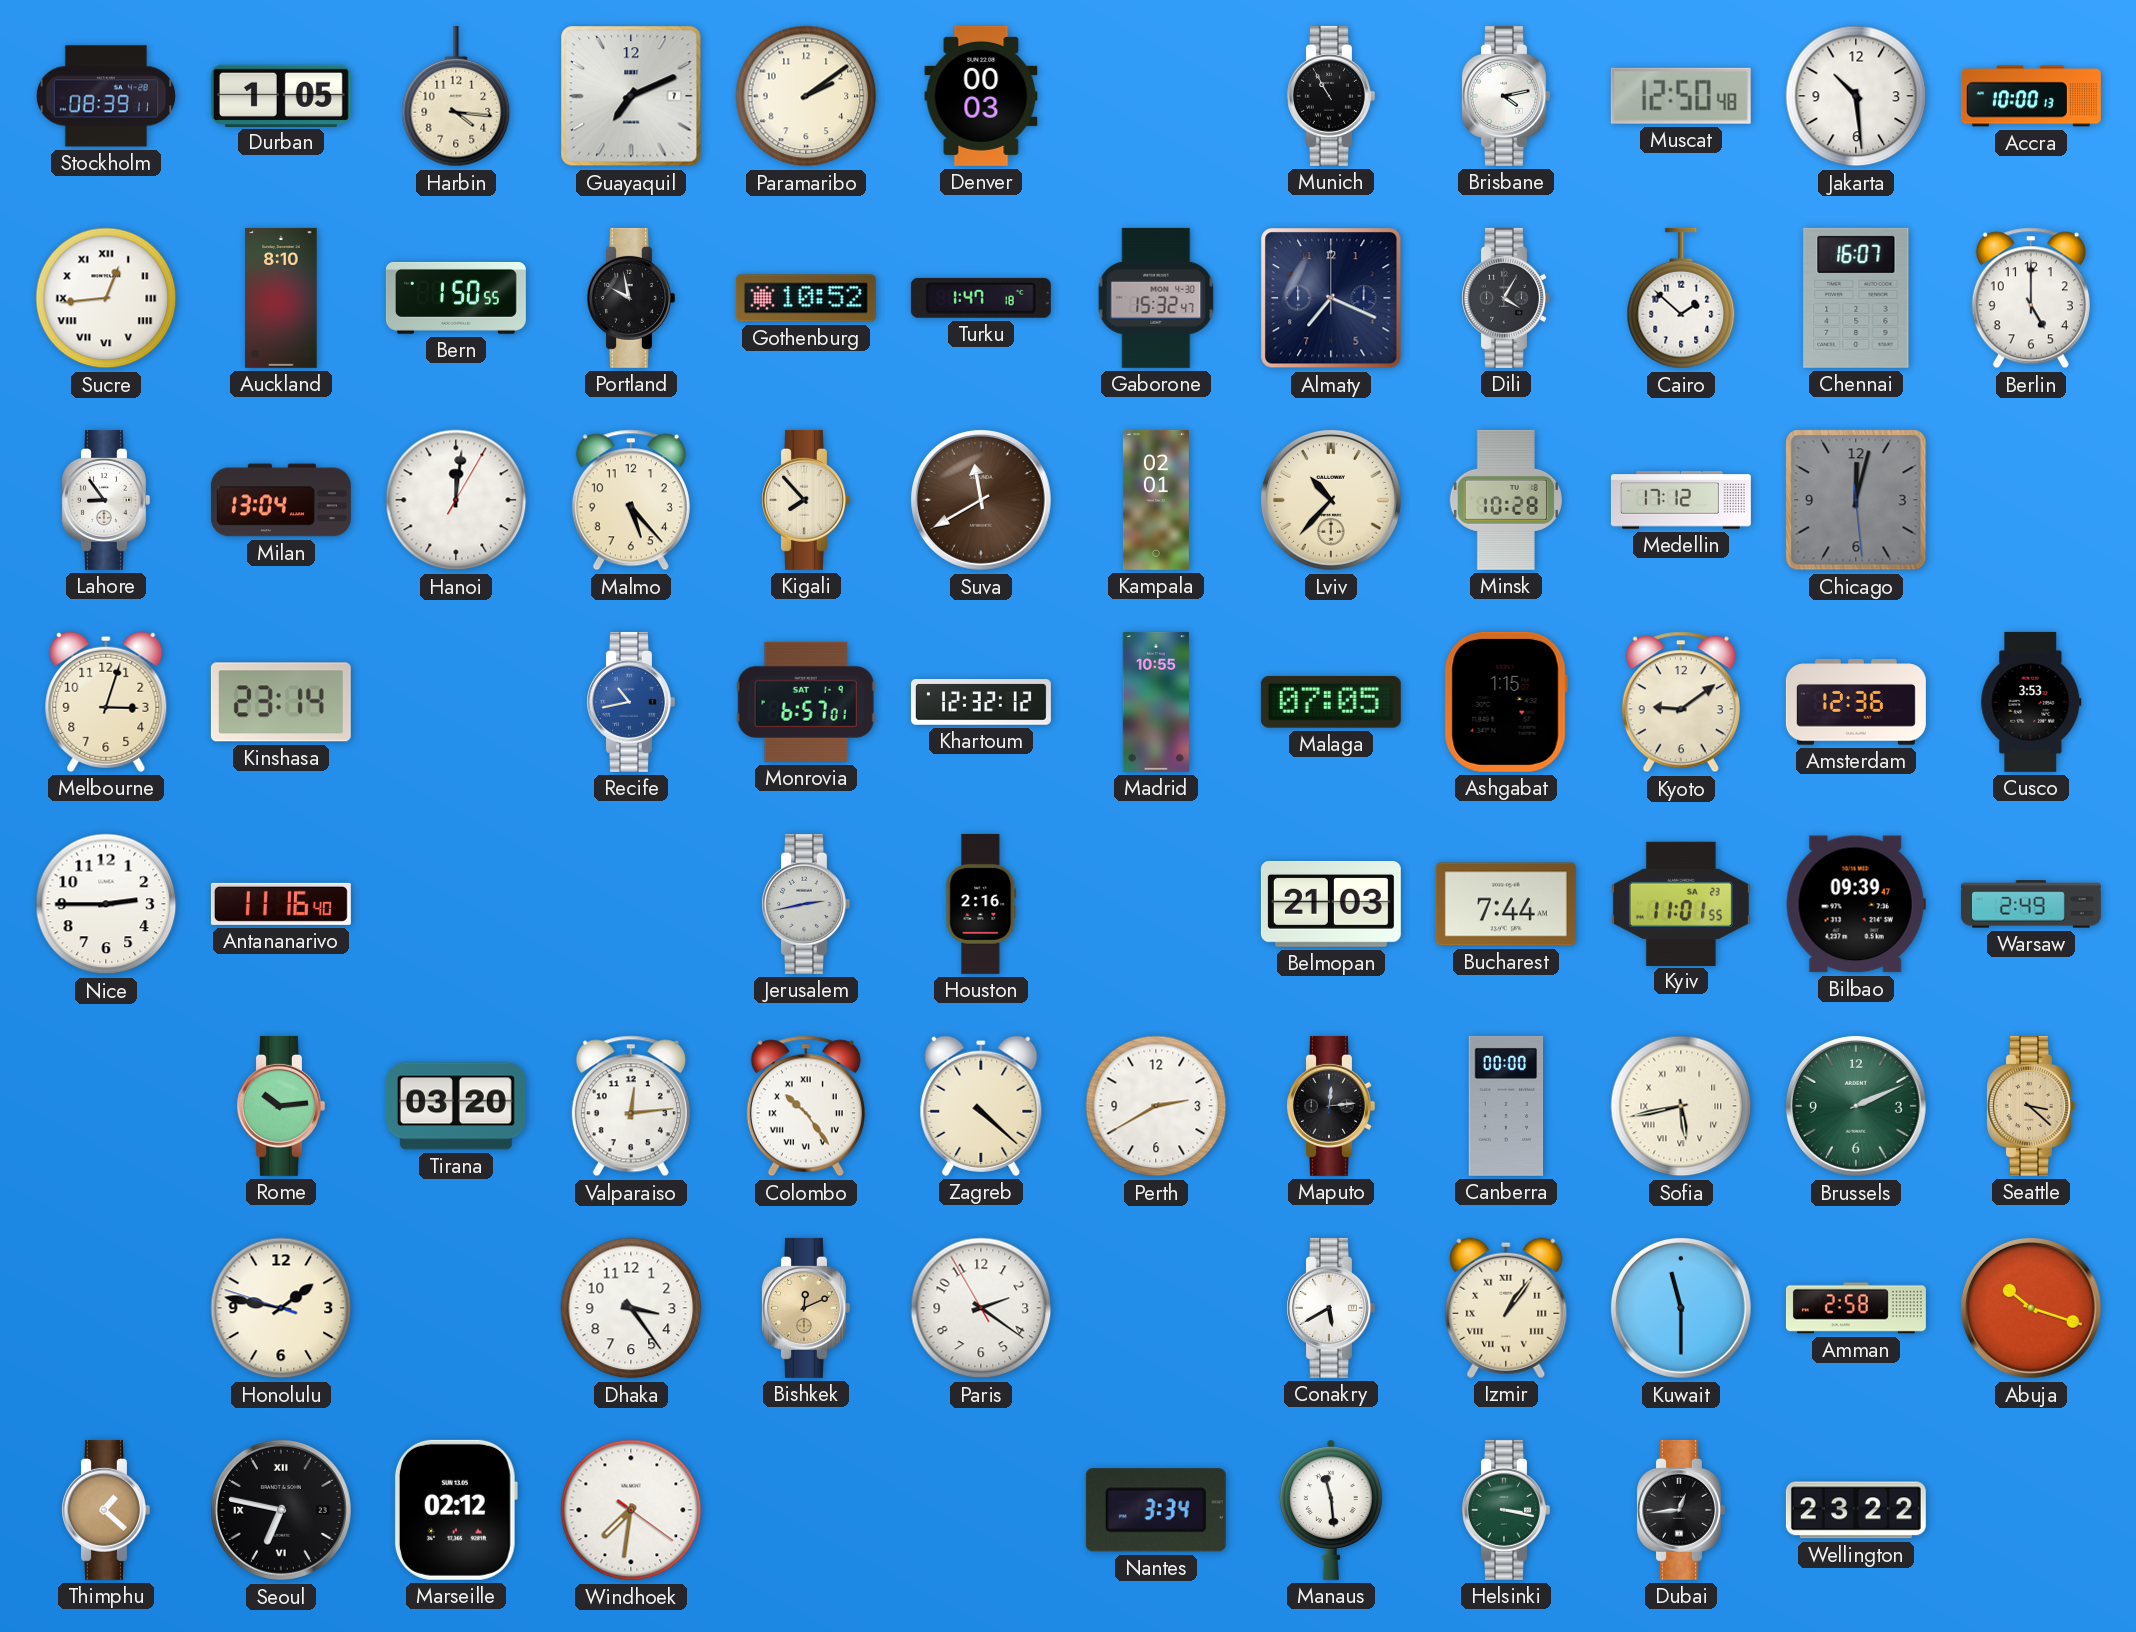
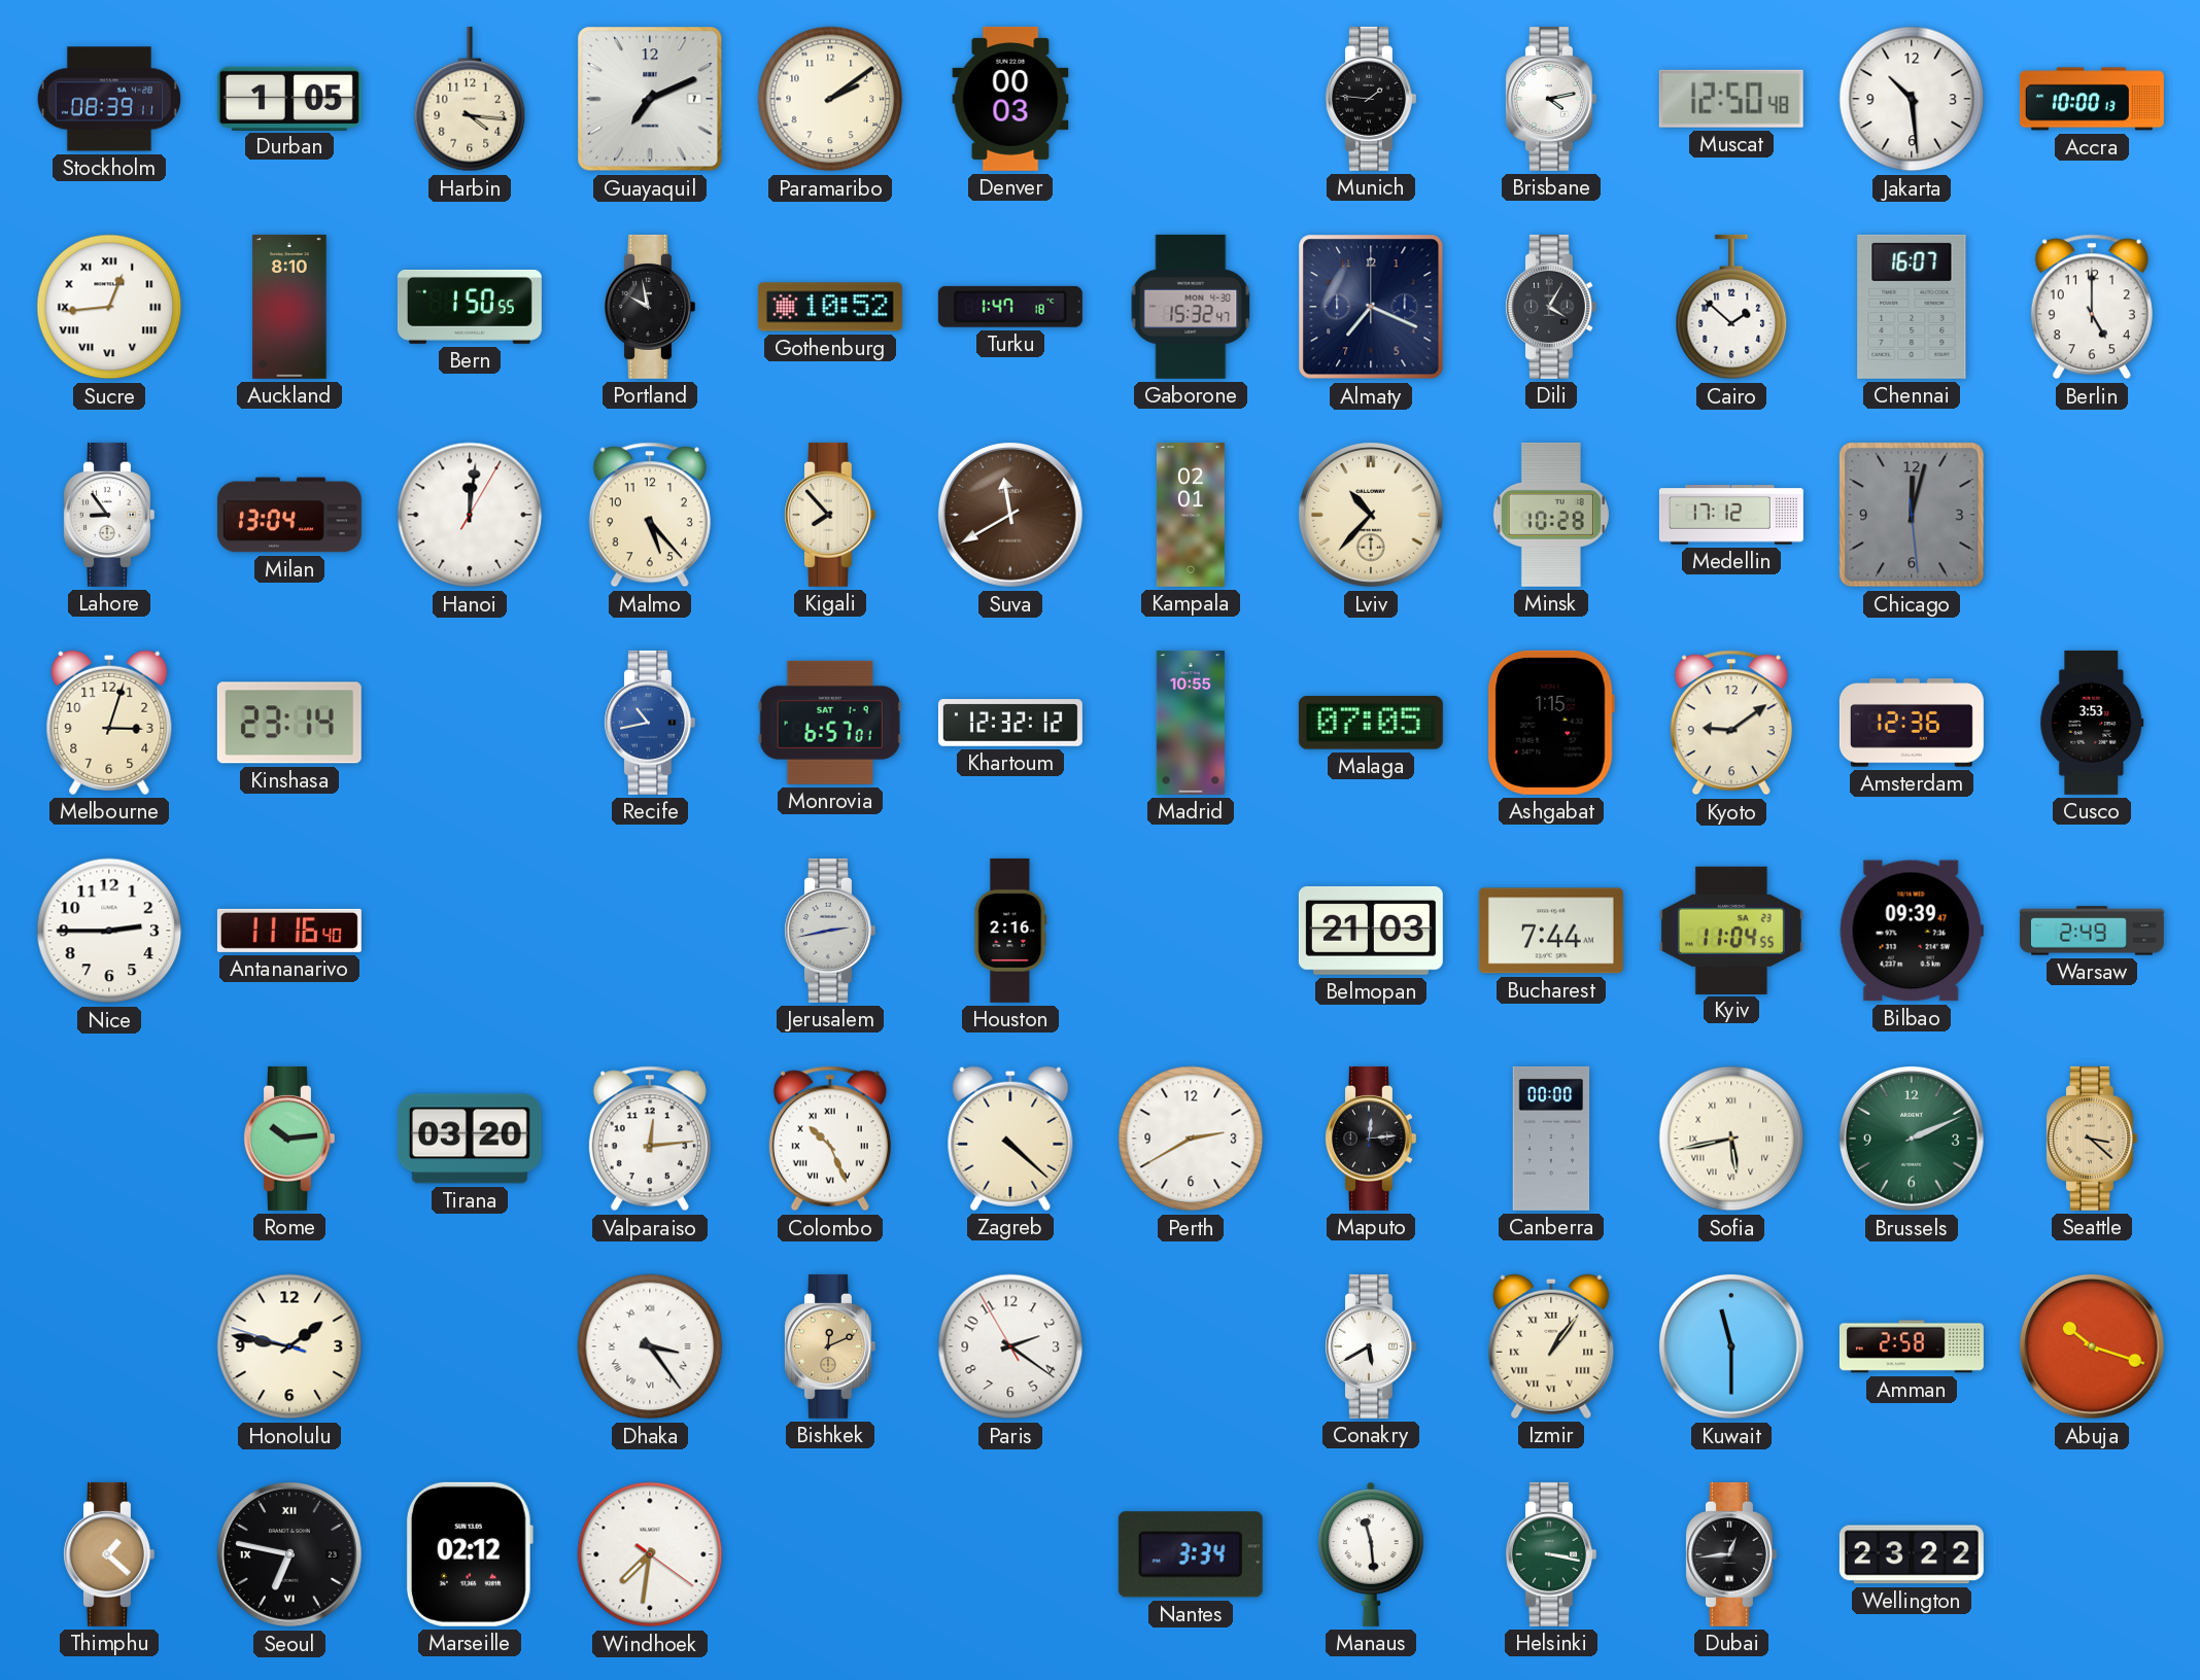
Munich: 10:55 -> 1:46
Kyiv: 11:01 -> 11:04
Colombo: 10:24 -> 10:26
Dhaka numerals: Arabic -> Roman
